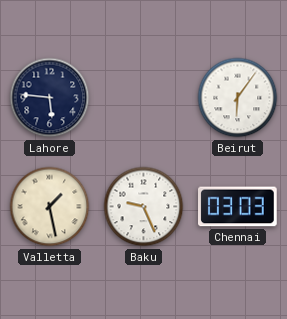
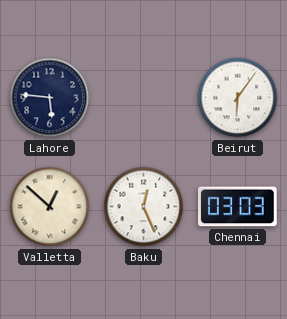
Valletta: 1:28 -> 12:52
Baku: 9:26 -> 12:26
